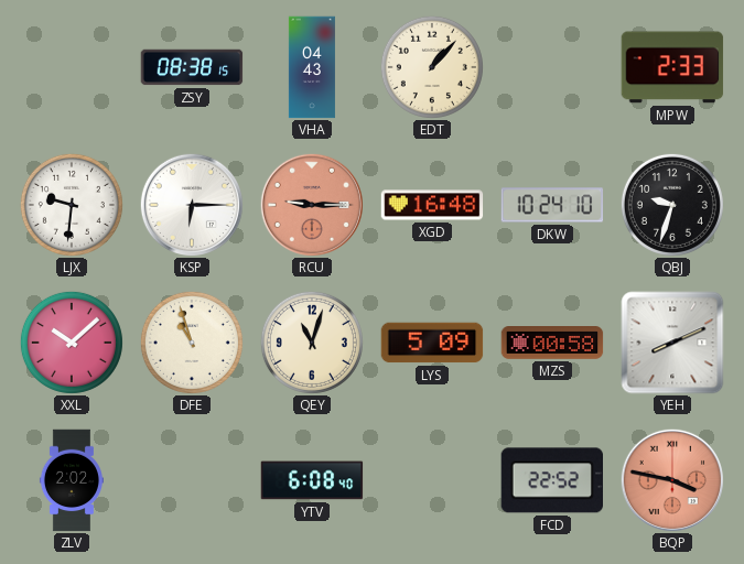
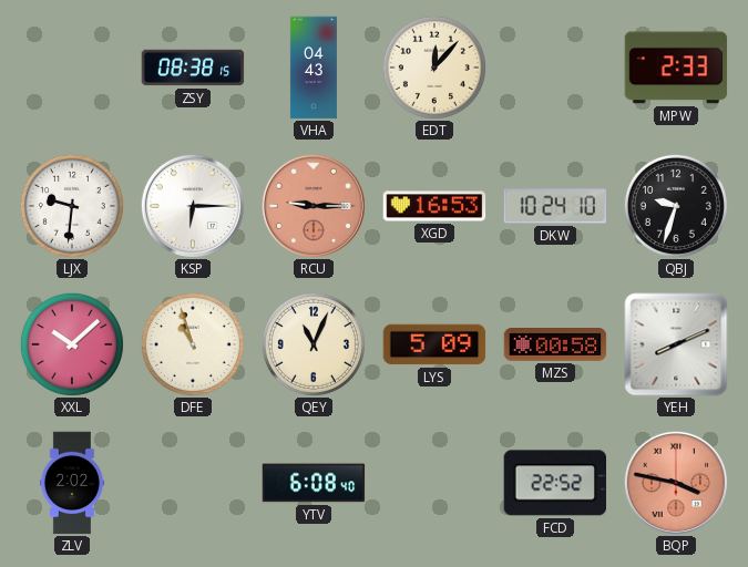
EDT: 1:07 -> 12:07
XGD: 16:48 -> 16:53
QEY: 11:03 -> 11:04
